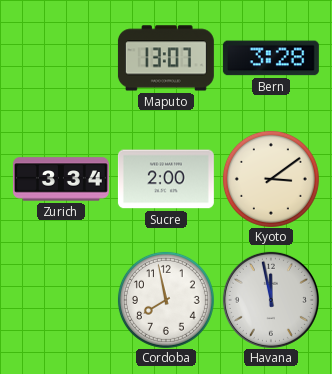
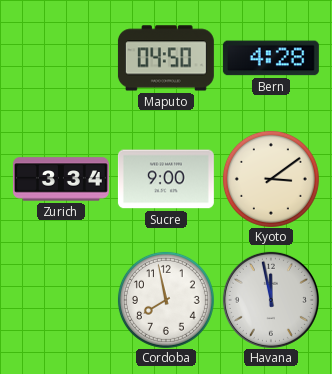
Maputo: 13:07 -> 04:50
Bern: 3:28 -> 4:28
Sucre: 2:00 -> 9:00
